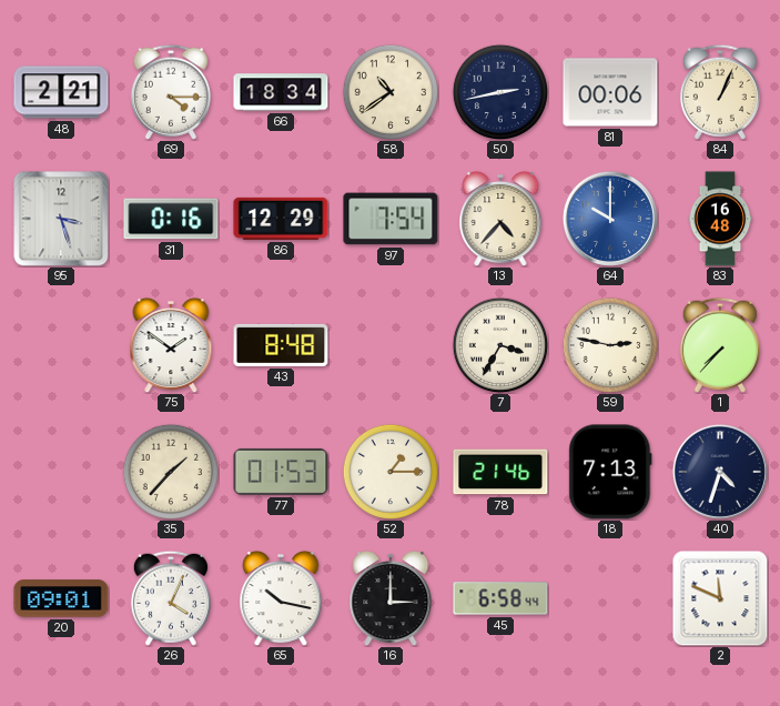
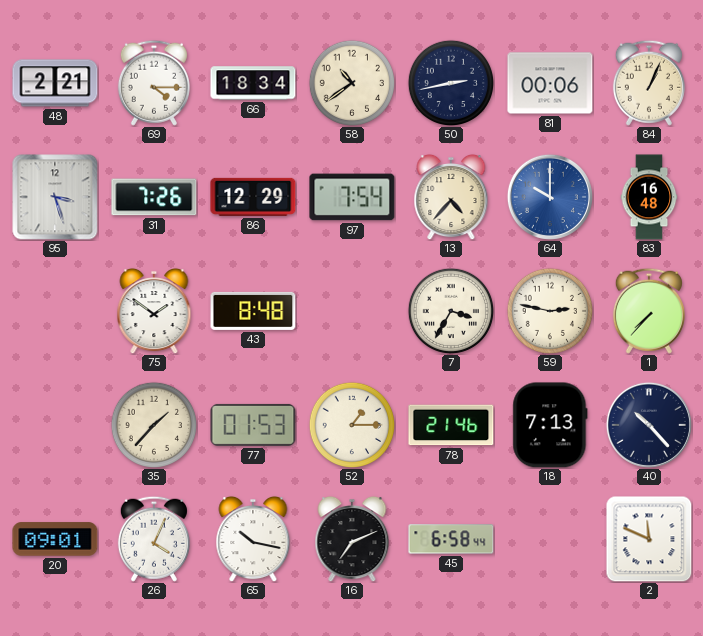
31: 0:16 -> 7:26
40: 4:33 -> 10:23
16: 3:00 -> 7:11
